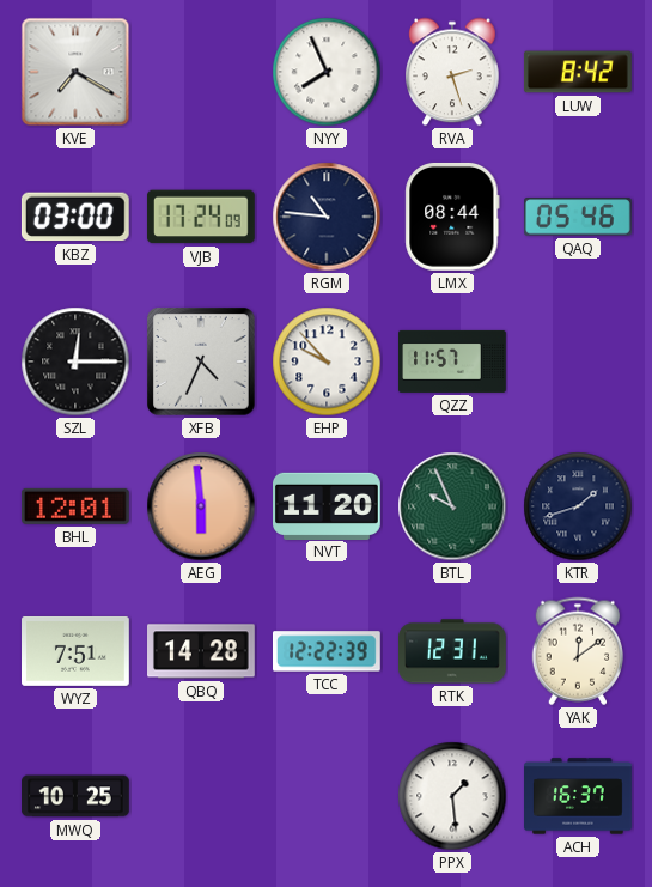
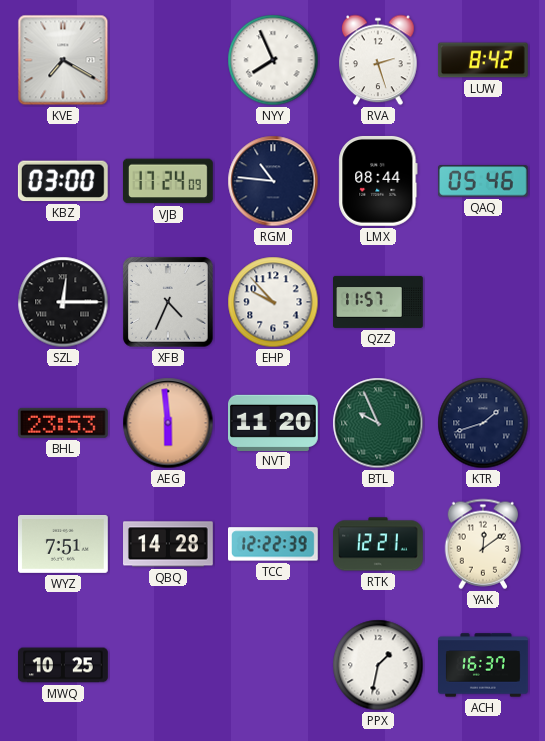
BHL: 12:01 -> 23:53
RTK: 12:31 -> 12:21
PPX: 1:29 -> 1:32
